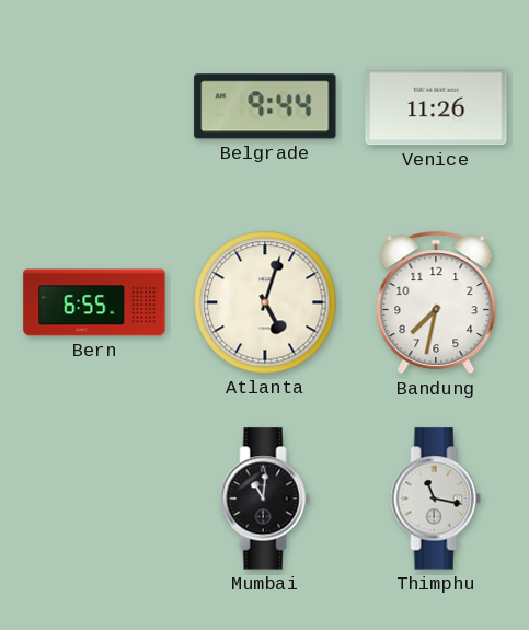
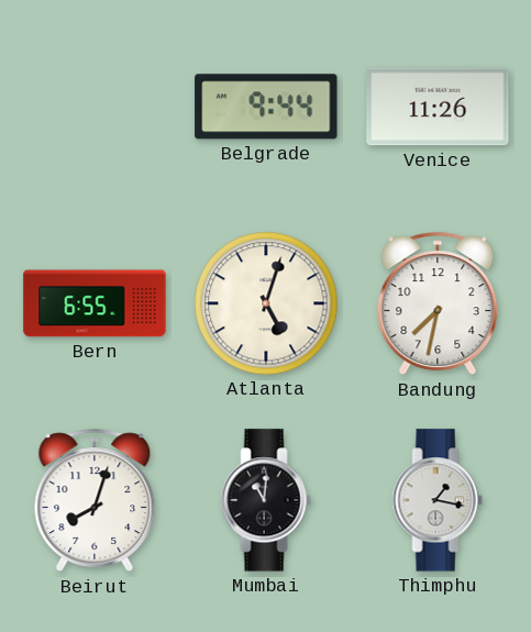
Beirut: none -> 8:03
Thimphu: 11:17 -> 1:17
